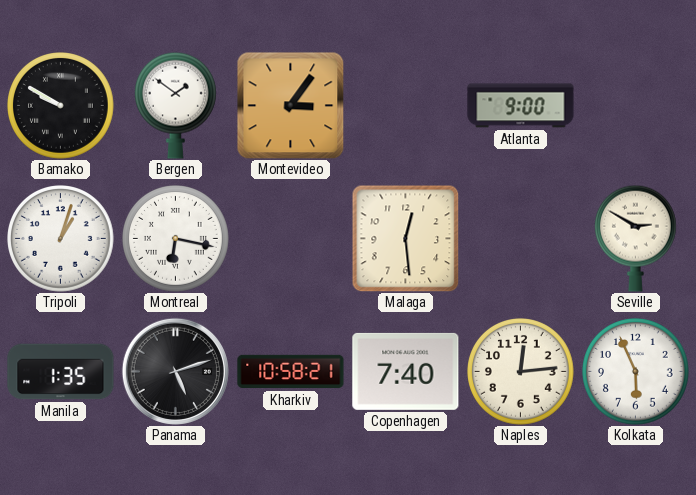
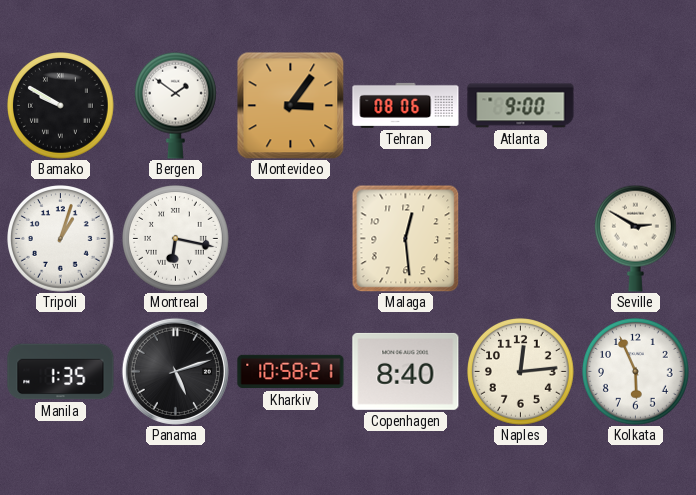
Tehran: none -> 08:06
Copenhagen: 7:40 -> 8:40
